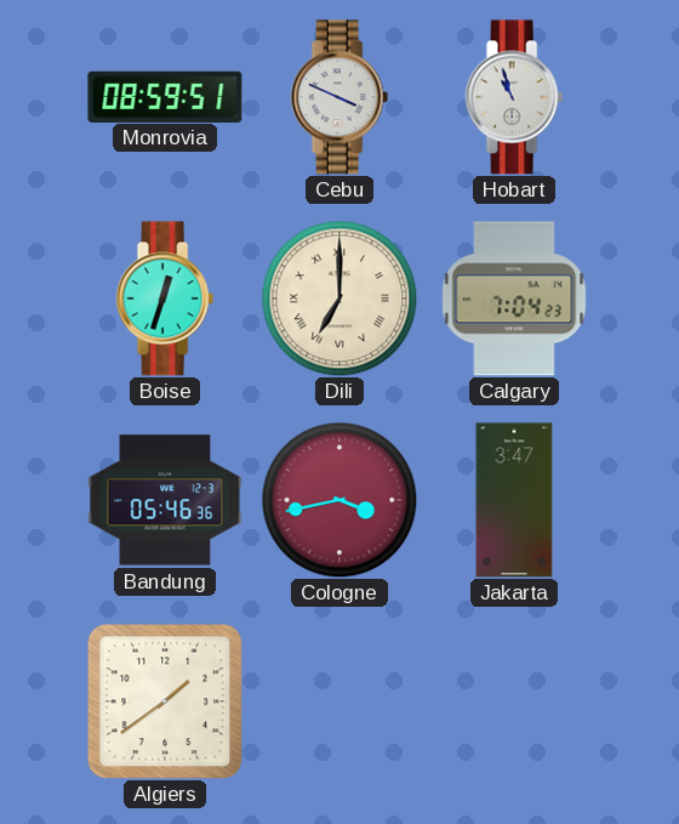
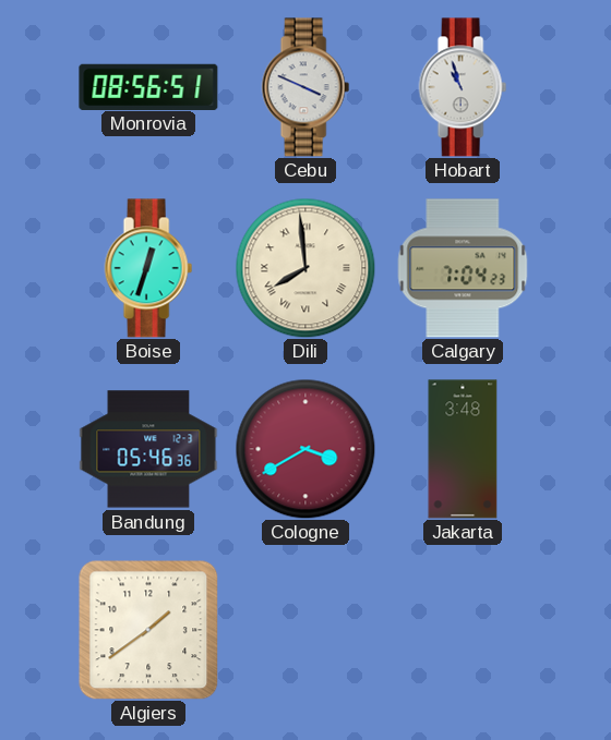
Monrovia: 08:59 -> 08:56
Dili: 7:00 -> 7:59
Cologne: 3:43 -> 3:40
Jakarta: 3:47 -> 3:48
